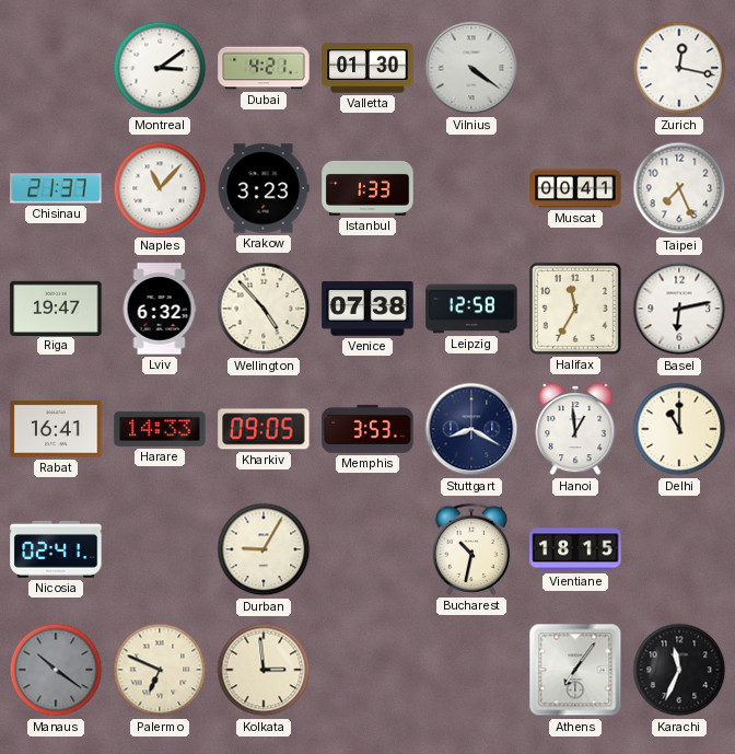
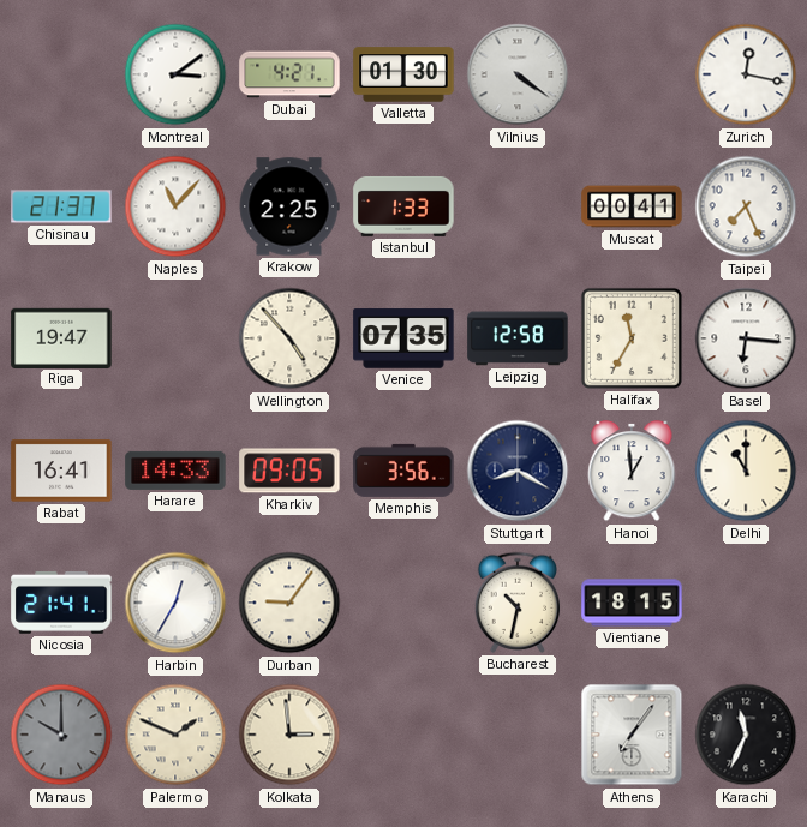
Krakow: 3:23 -> 2:25
Lviv: 6:32 -> none
Venice: 07:38 -> 07:35
Basel: 6:13 -> 6:16
Memphis: 3:53 -> 3:56
Nicosia: 02:41 -> 21:41
Harbin: none -> 12:35
Durban: 9:05 -> 9:06
Manaus: 10:21 -> 10:00
Palermo: 6:49 -> 1:49
